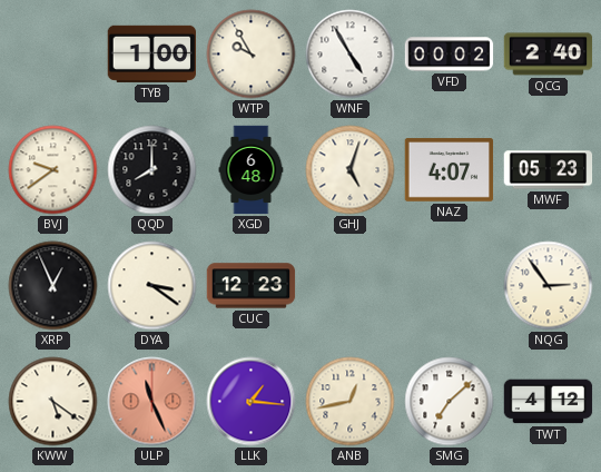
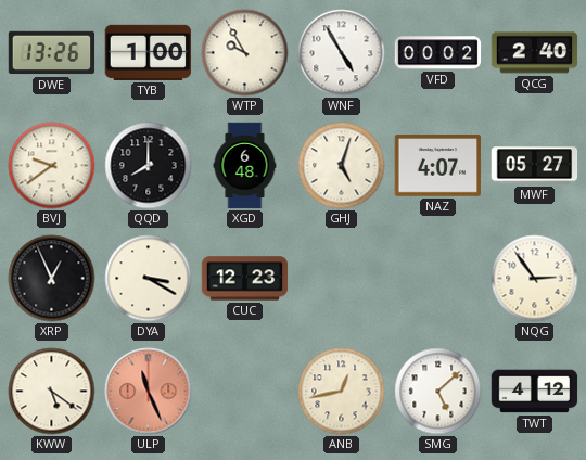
DWE: none -> 13:26
MWF: 05:23 -> 05:27
DYA: 3:21 -> 3:20
LLK: 1:16 -> none
SMG: 7:08 -> 5:08
